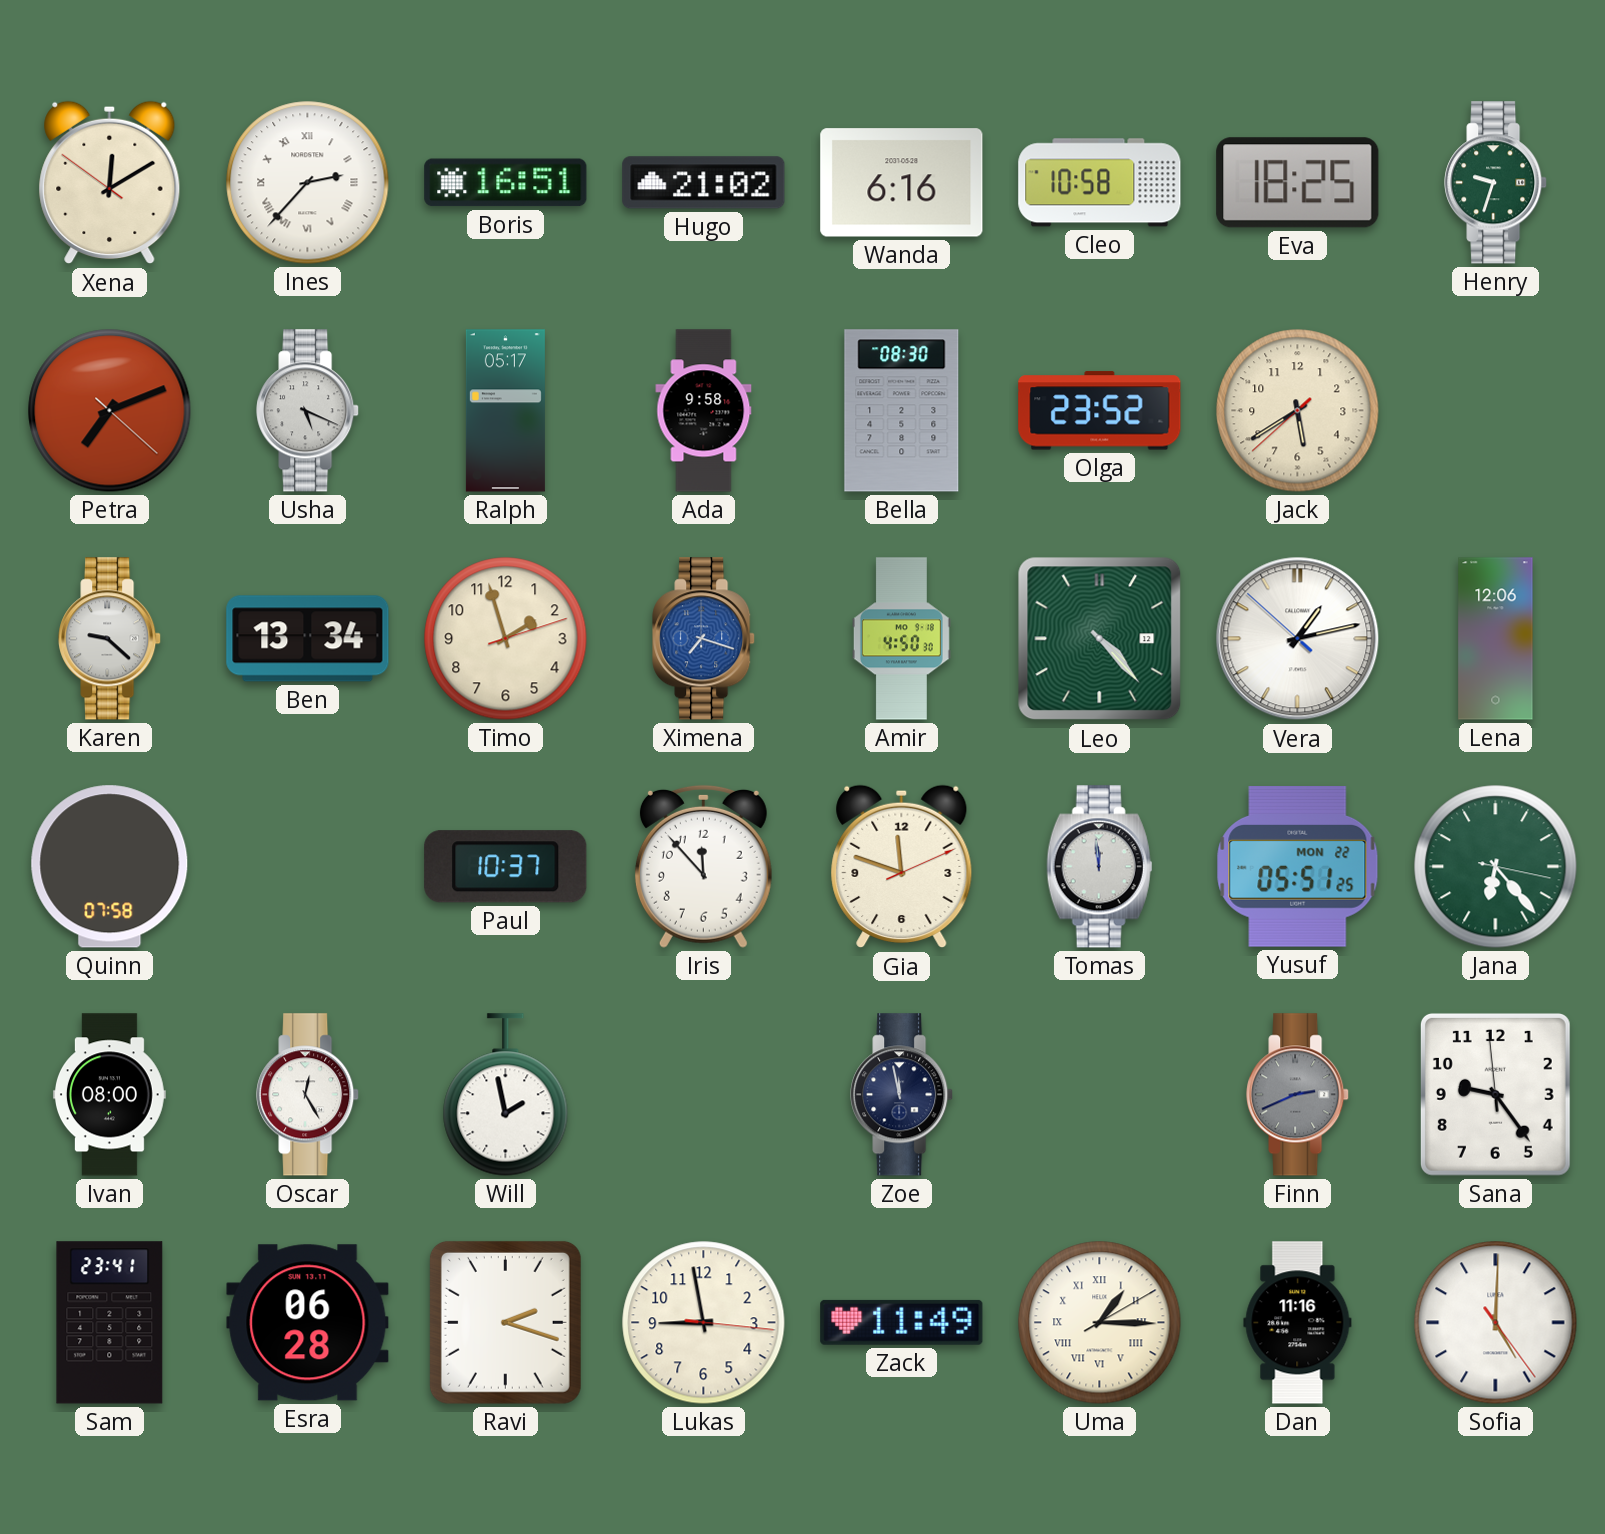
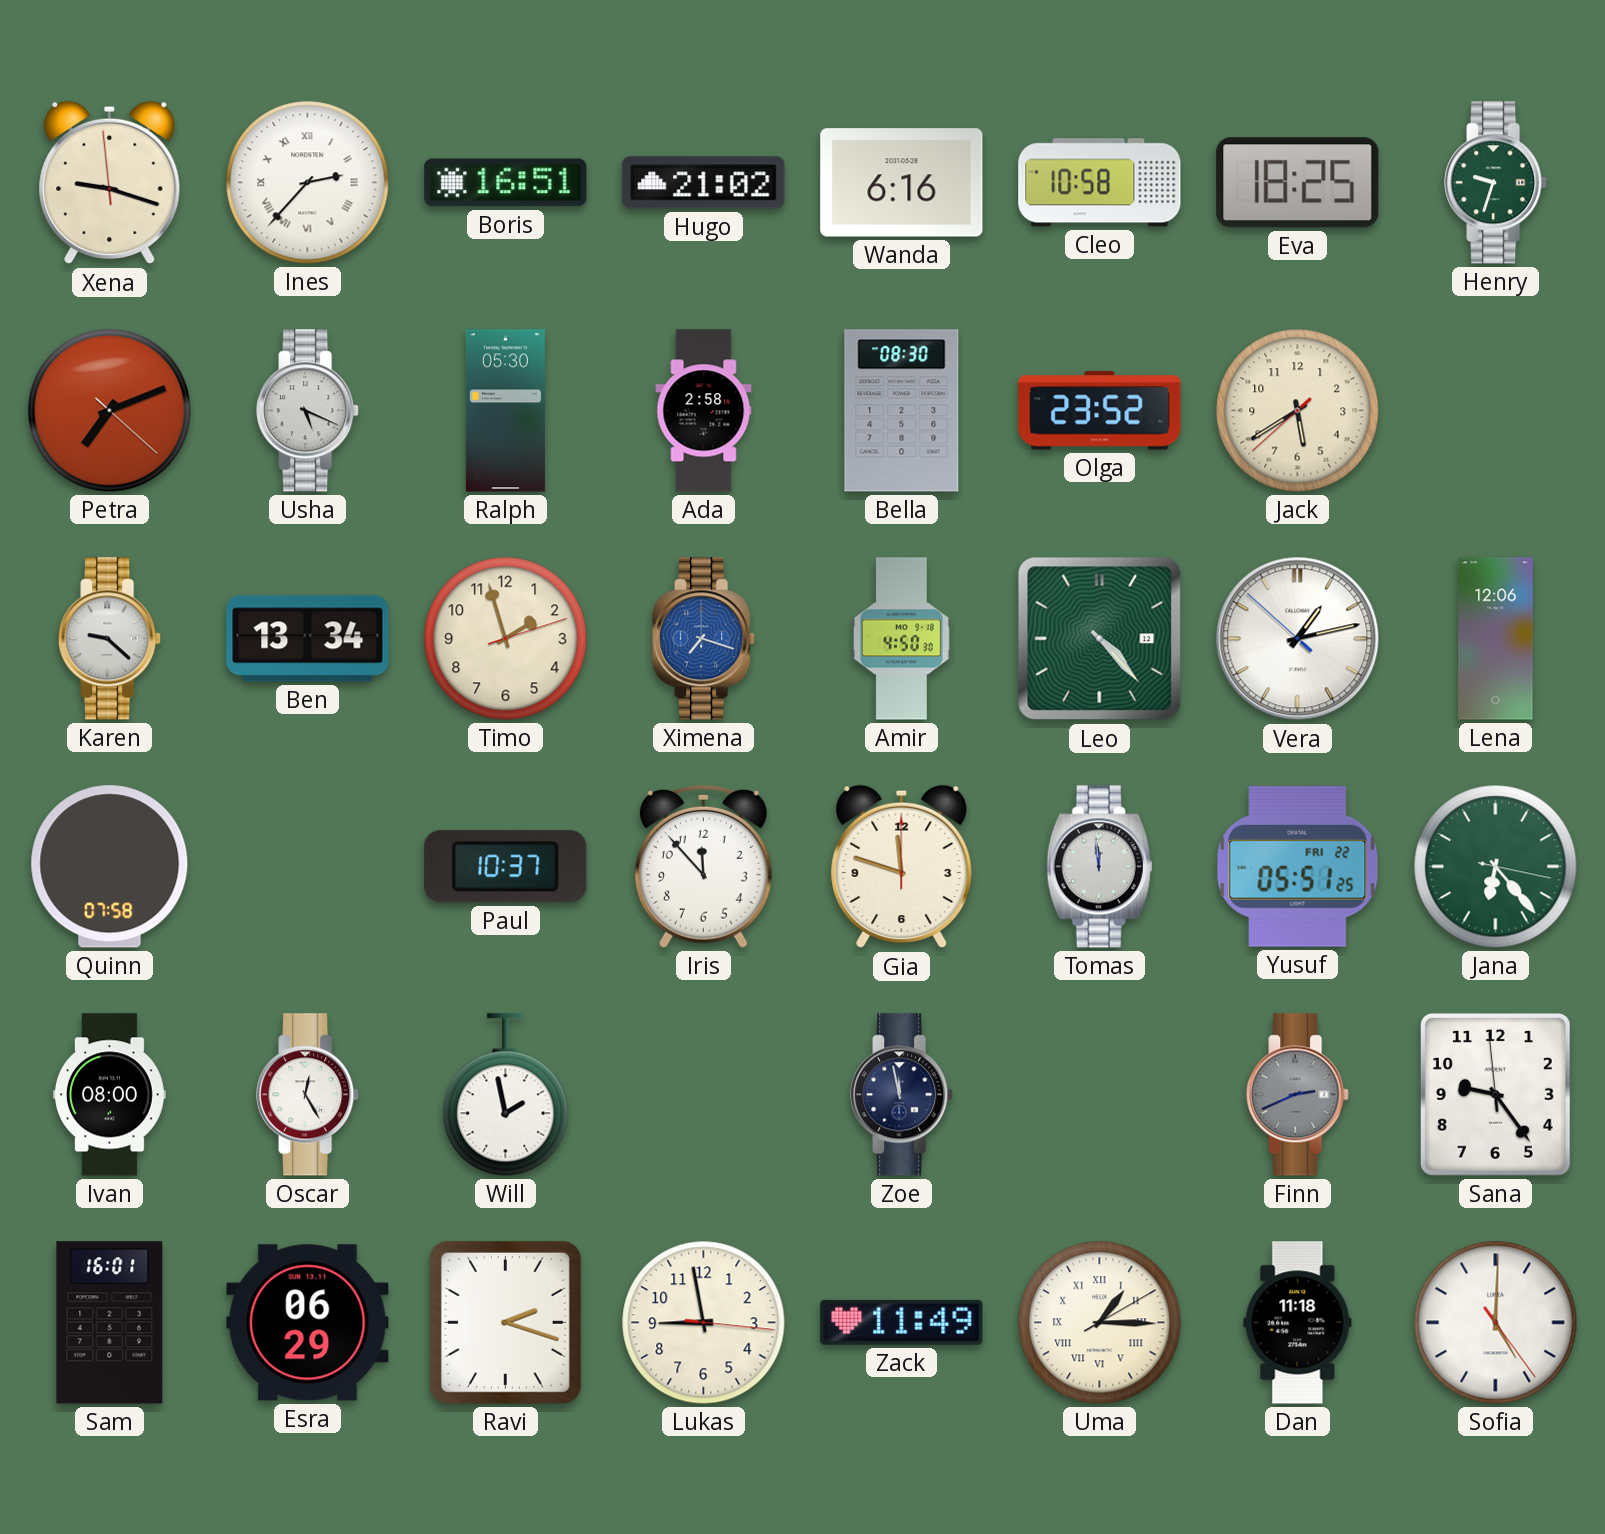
Xena: 12:09 -> 9:17
Ralph: 05:17 -> 05:30
Ada: 9:58 -> 2:58
Gia: 11:48:11 -> 11:48:00
Yusuf date: MON 22 -> FRI 22
Sam: 23:41 -> 16:01
Esra: 06:28 -> 06:29
Dan: 11:16 -> 11:18
